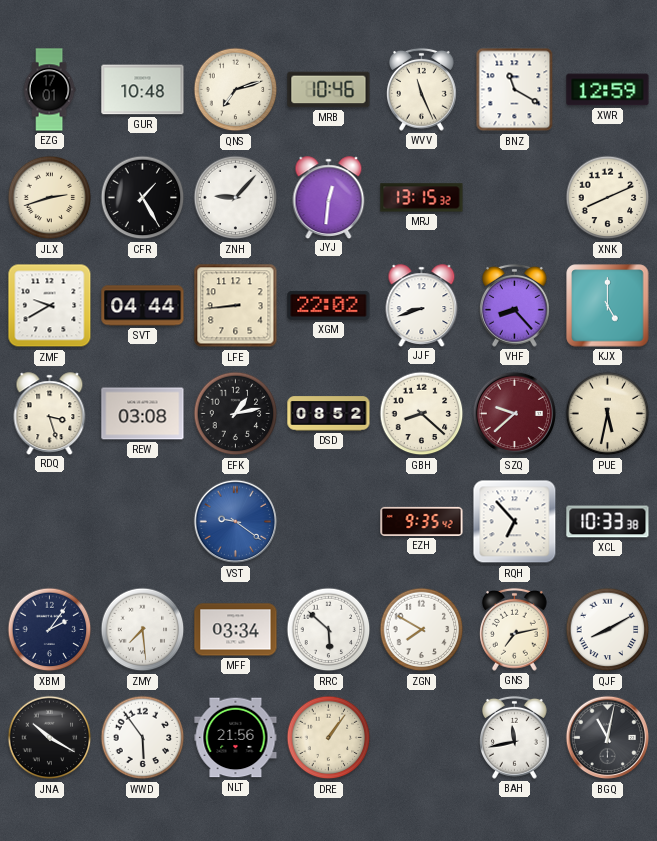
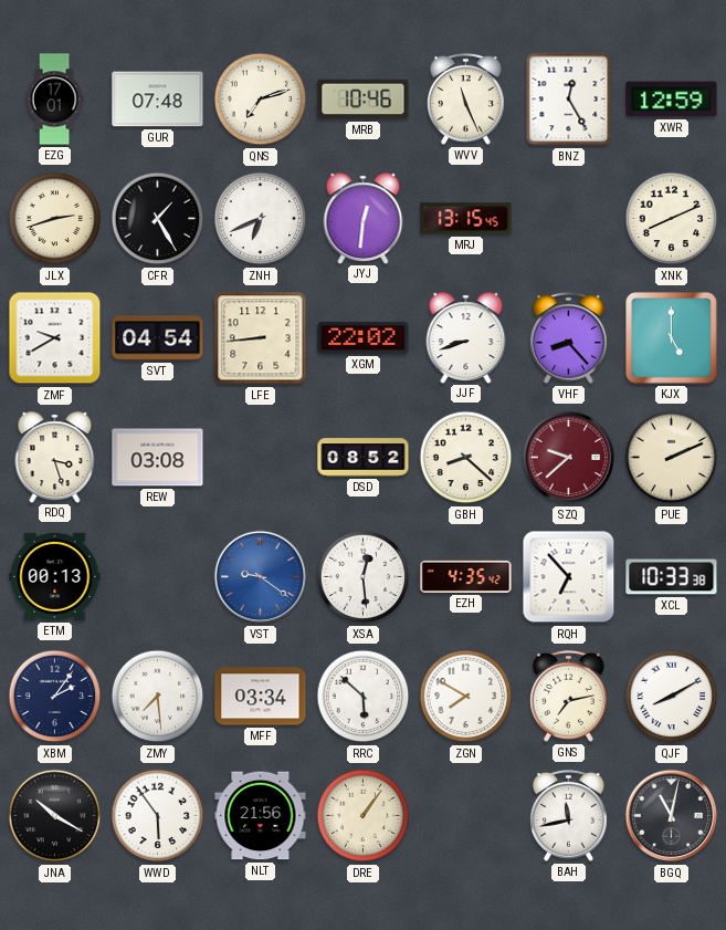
GUR: 10:48 -> 07:48
BNZ: 11:20 -> 12:25
ZNH: 9:07 -> 6:41
MRJ: 13:15:32 -> 13:15:45
SVT: 04:44 -> 04:54
EFK: 1:13 -> none
PUE: 5:32 -> 2:11
ETM: none -> 00:13
XSA: none -> 12:29
EZH: 9:35 -> 4:35
